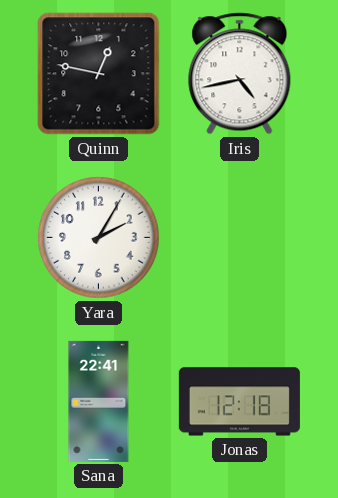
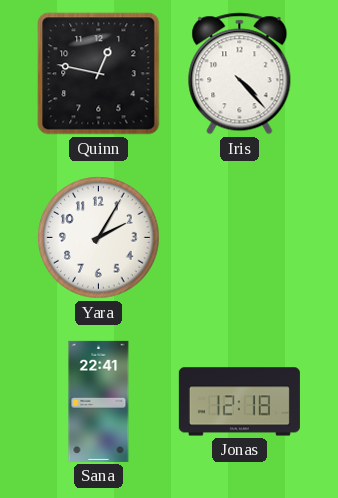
Iris: 4:43 -> 4:23
